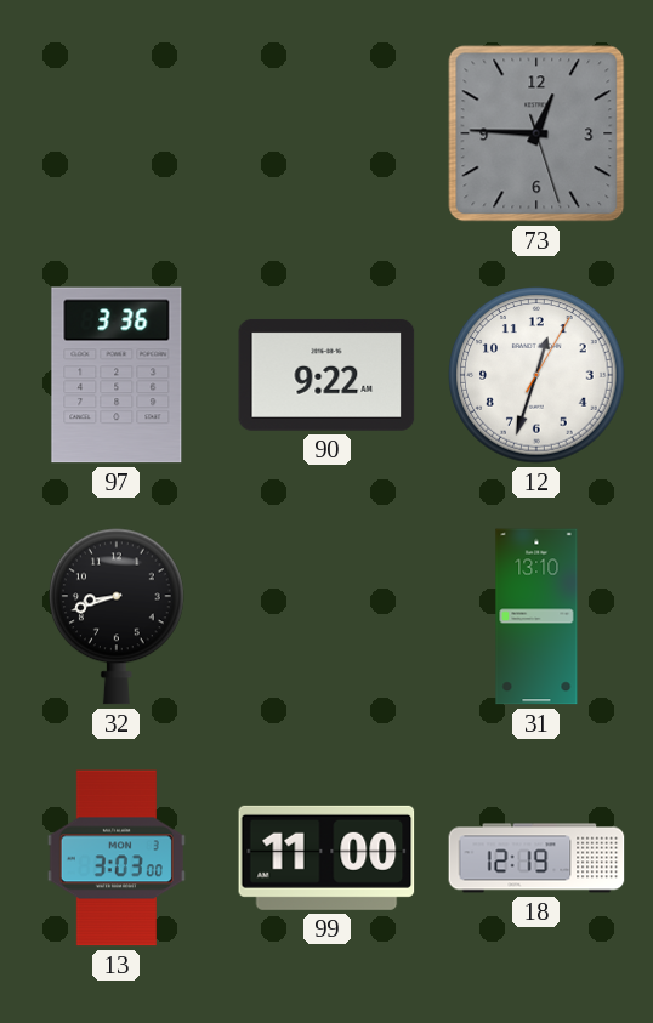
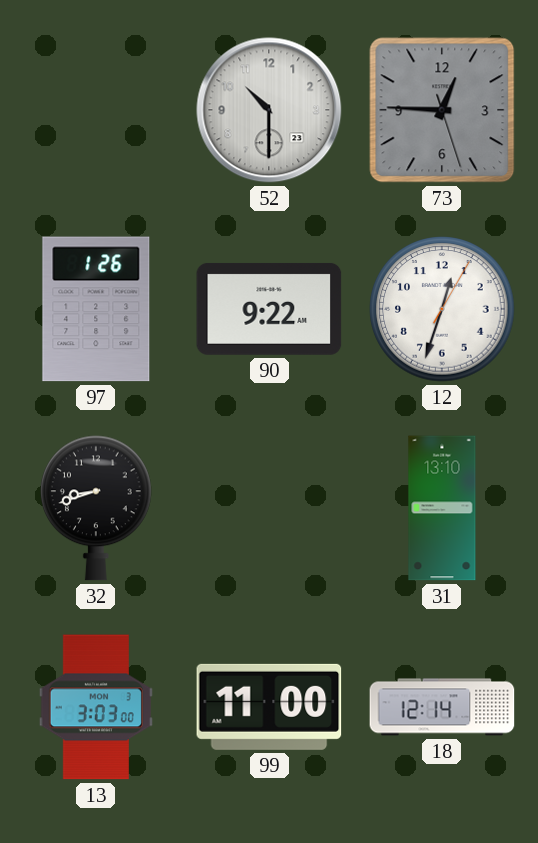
52: none -> 10:30
97: 3:36 -> 1:26
18: 12:19 -> 12:14
